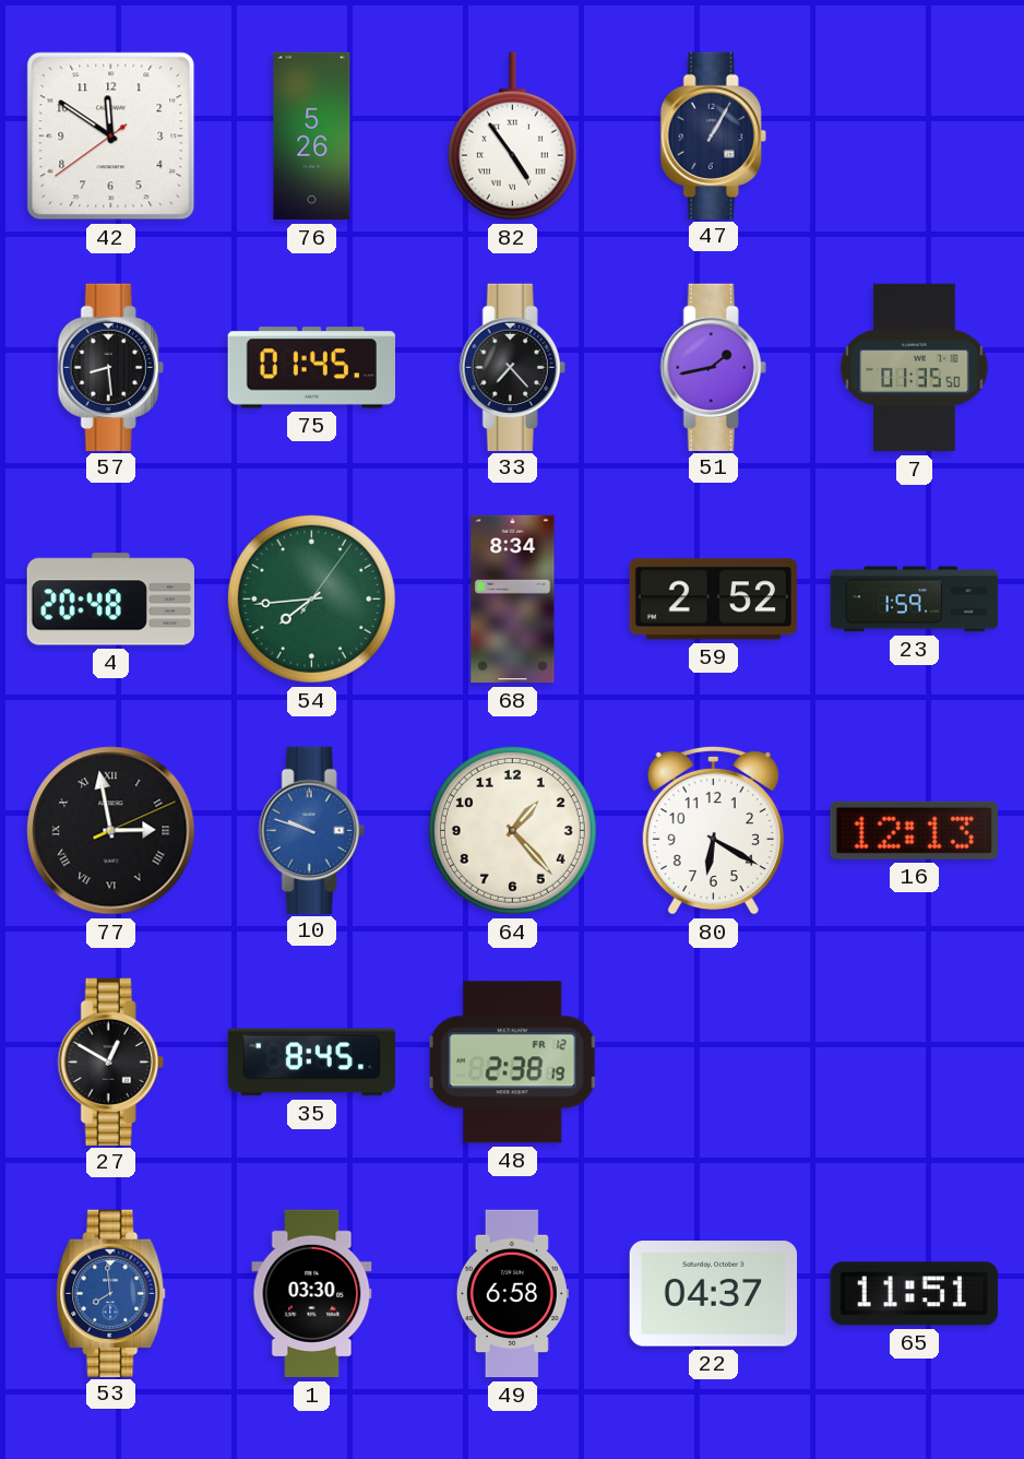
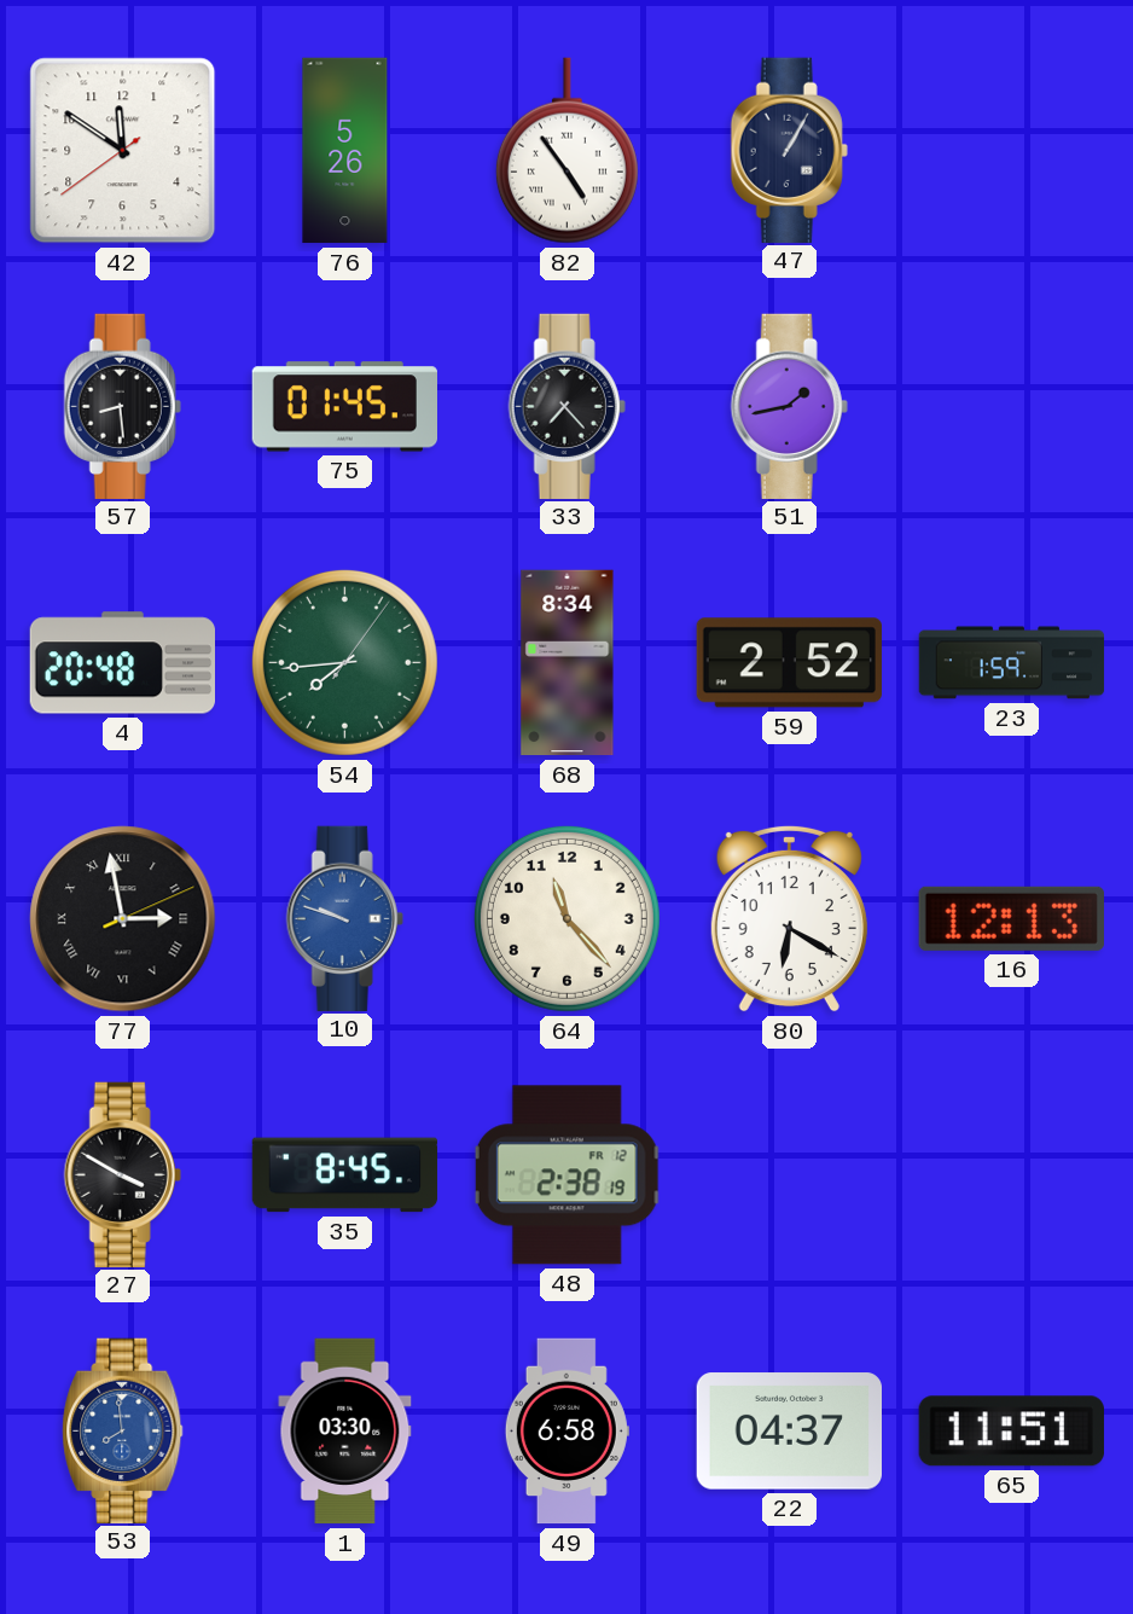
7: 01:35 -> none
64: 1:23 -> 11:23
27: 12:50 -> 3:50
